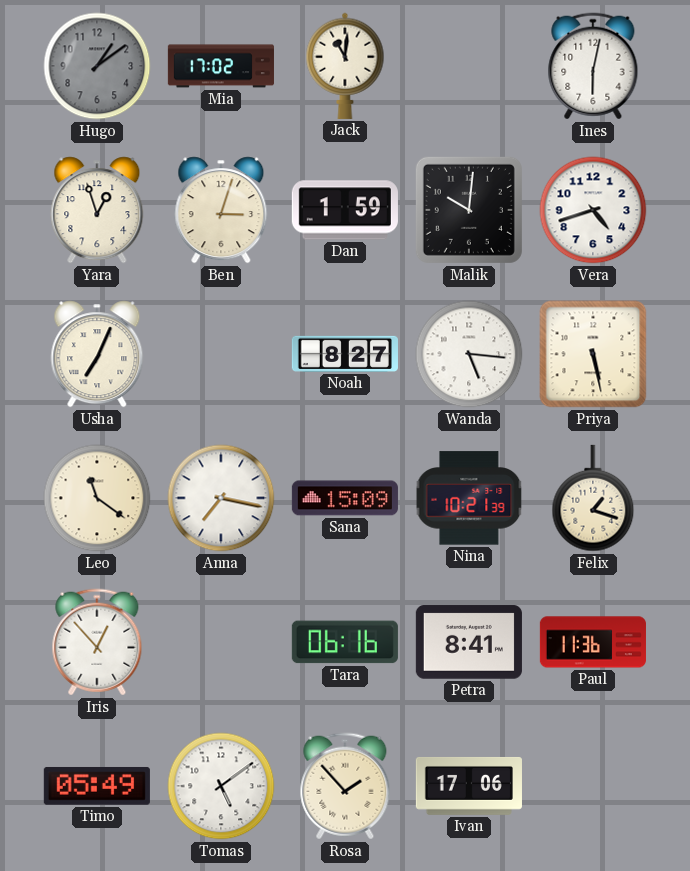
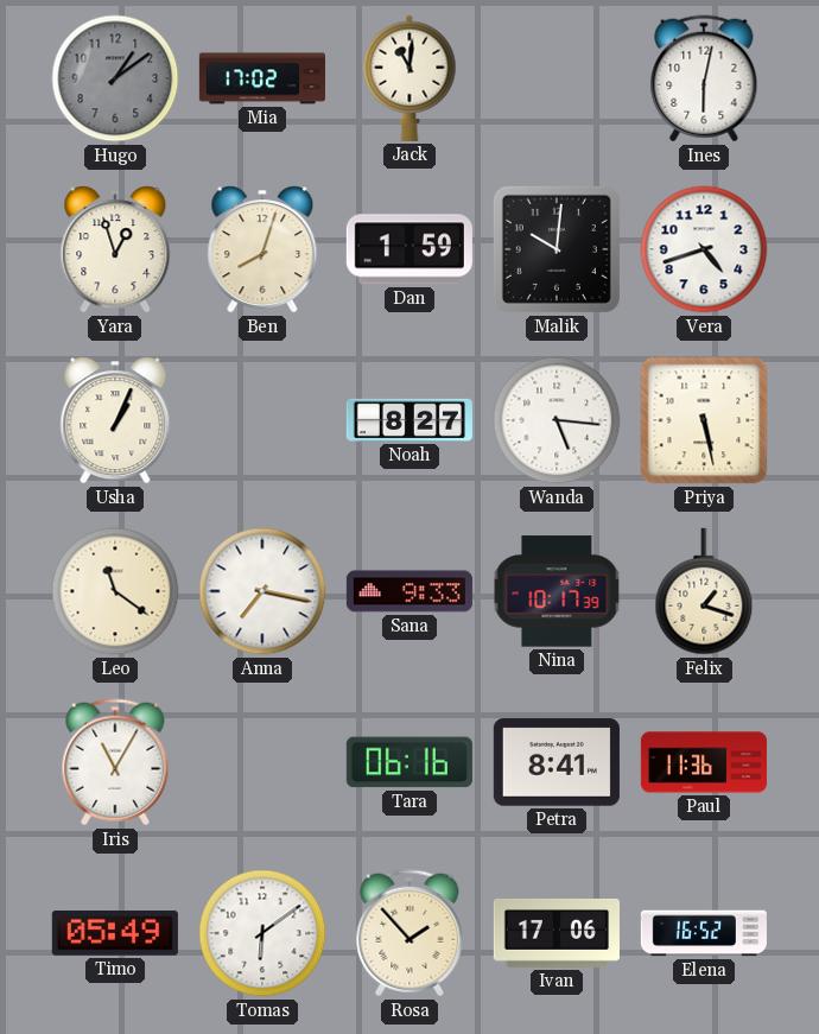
Ben: 3:03 -> 8:03
Usha: 7:04 -> 1:04
Sana: 15:09 -> 9:33
Nina: 10:21 -> 10:17
Iris: 12:53 -> 11:05
Tomas: 5:09 -> 6:09
Elena: none -> 16:52
